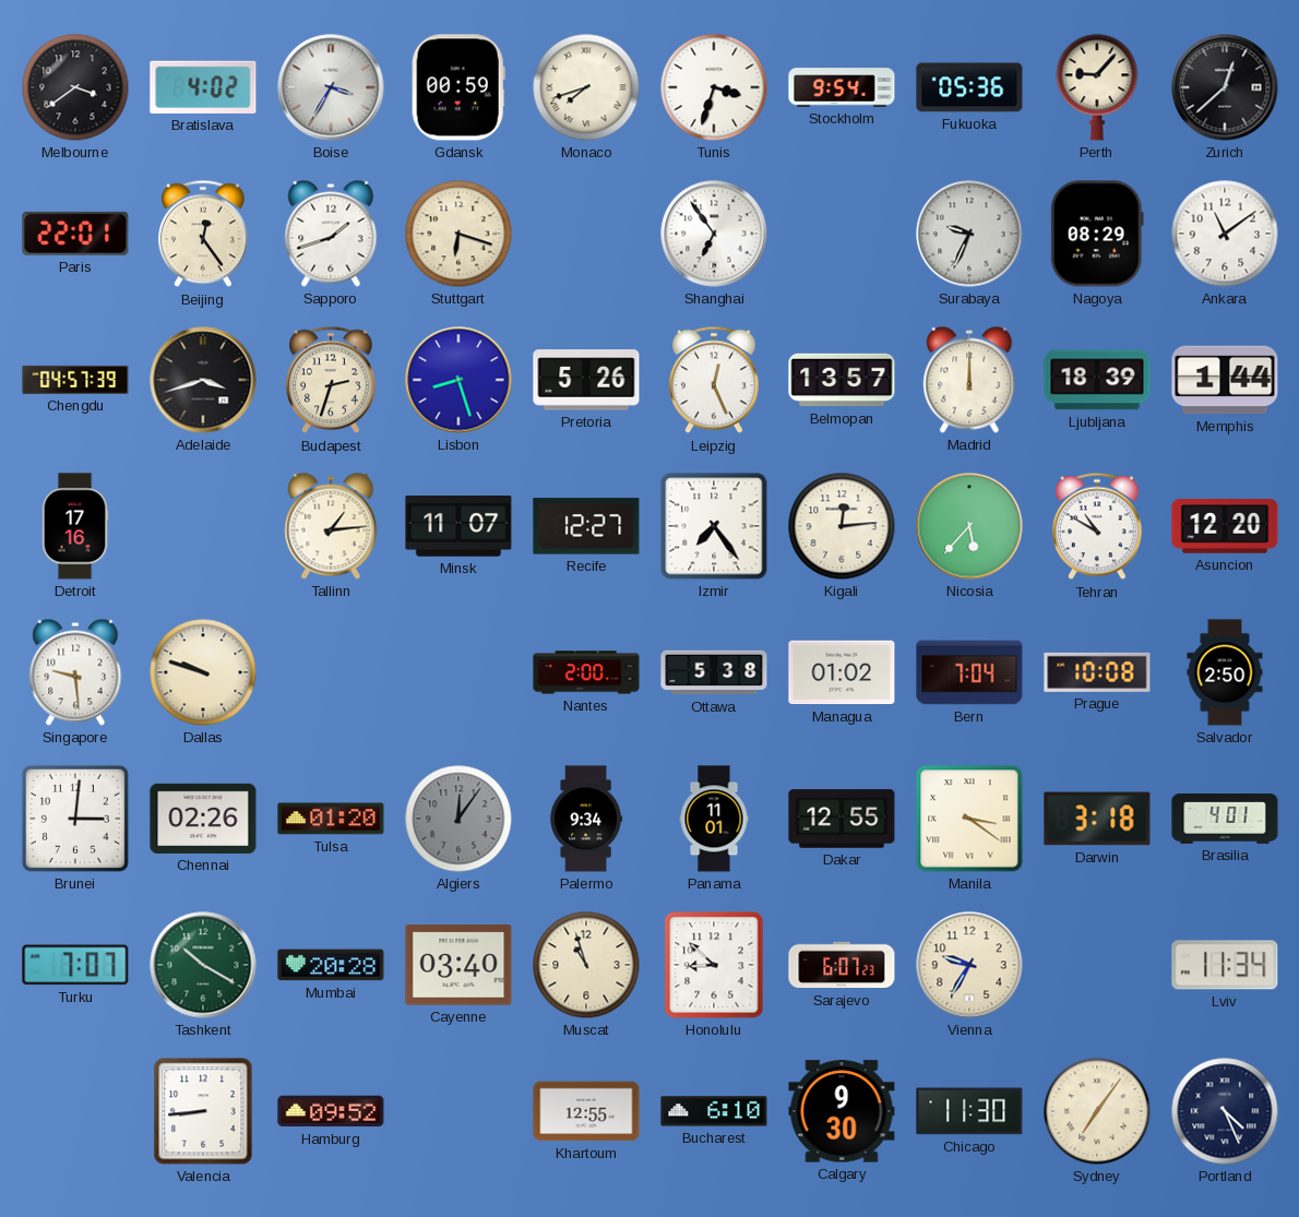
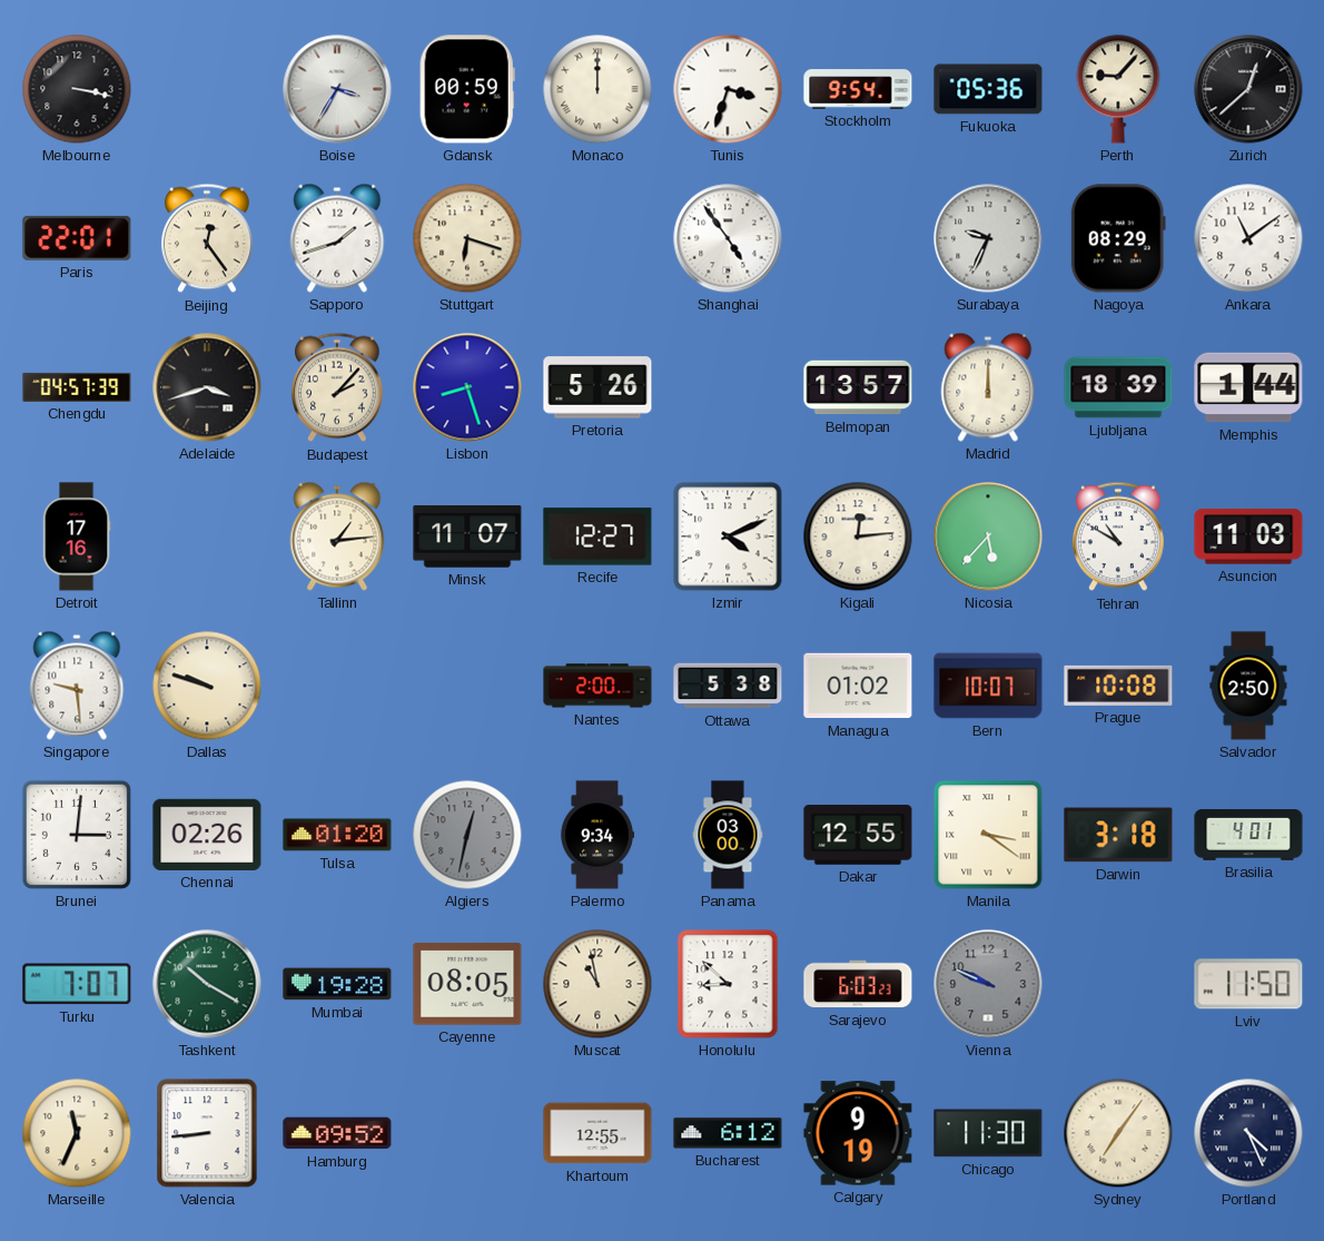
Melbourne: 3:39 -> 3:17
Bratislava: 4:02 -> none
Monaco: 7:42 -> 12:00
Shanghai: 6:54 -> 4:54
Budapest: 2:33 -> 2:07
Leipzig: 12:26 -> none
Izmir: 7:24 -> 4:11
Asuncion: 12:20 -> 11:03
Bern: 7:04 -> 10:07
Algiers: 12:06 -> 12:32
Panama: 11:01 -> 03:00
Mumbai: 20:28 -> 19:28
Cayenne: 03:40 -> 08:05
Muscat: 10:57 -> 10:58
Sarajevo: 6:07 -> 6:03
Vienna: 9:35 -> 9:49
Vienna dial: cream -> grey
Lviv: 11:34 -> 11:50
Marseille: none -> 11:34
Bucharest: 6:10 -> 6:12
Calgary: 9:30 -> 9:19
